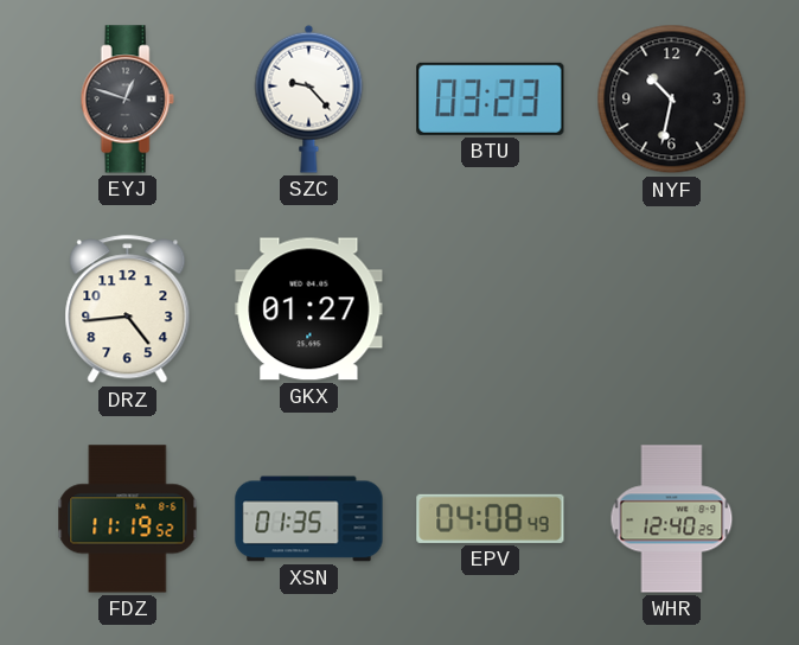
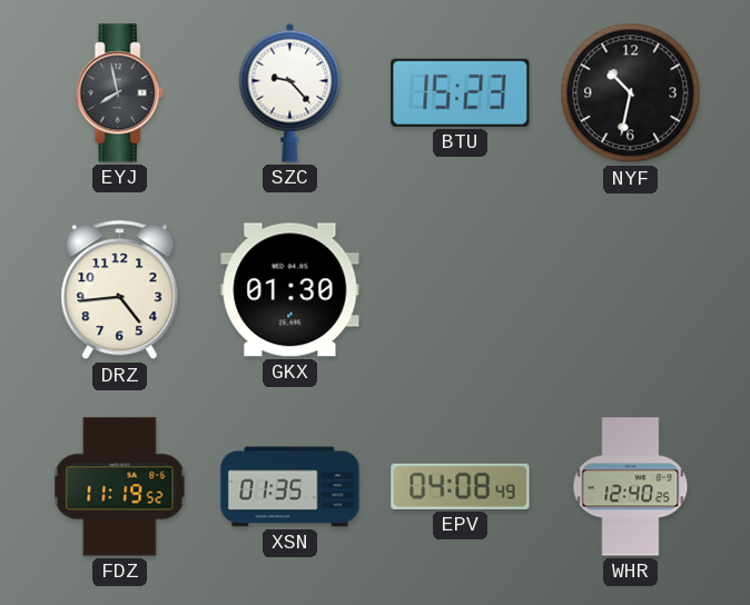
EYJ: 12:48 -> 7:58
BTU: 03:23 -> 15:23
GKX: 01:27 -> 01:30
